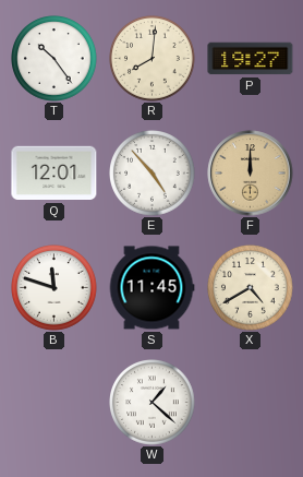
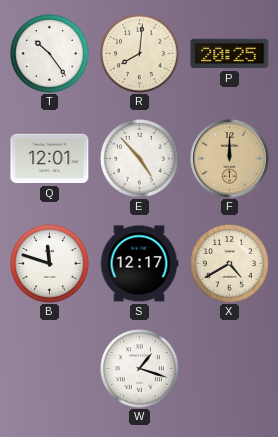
P: 19:27 -> 20:25
S: 11:45 -> 12:17
W: 1:22 -> 1:18
